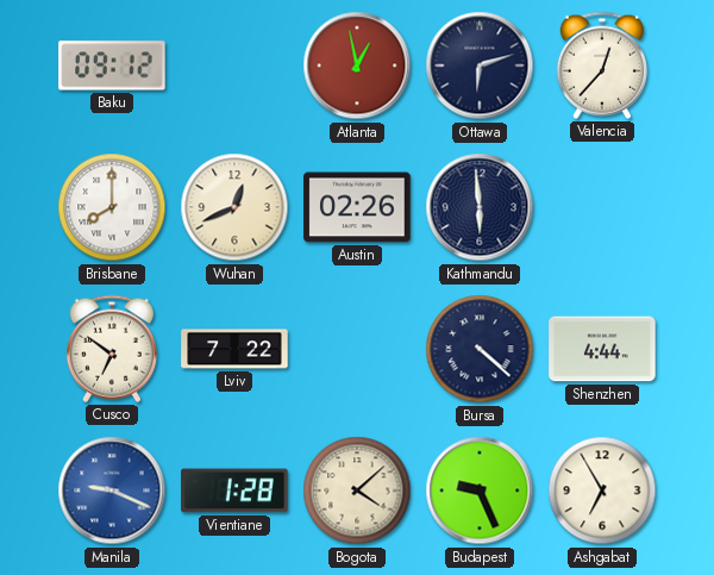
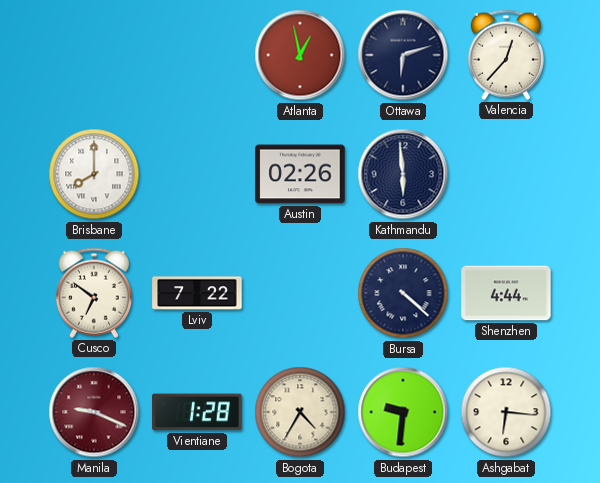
Baku: 09:12 -> none
Wuhan: 12:41 -> none
Manila dial: blue -> burgundy
Bogota: 4:08 -> 4:35
Budapest: 9:26 -> 9:31
Ashgabat: 6:55 -> 6:16
